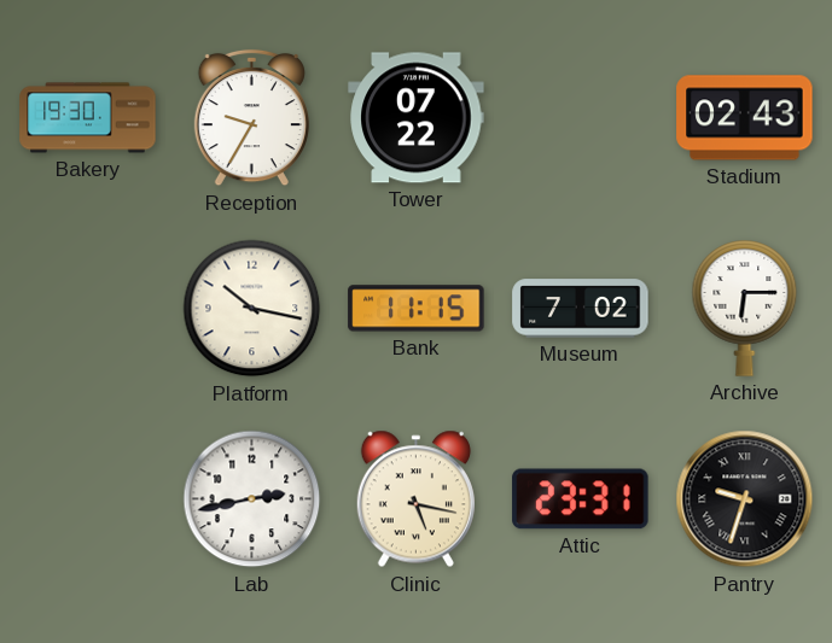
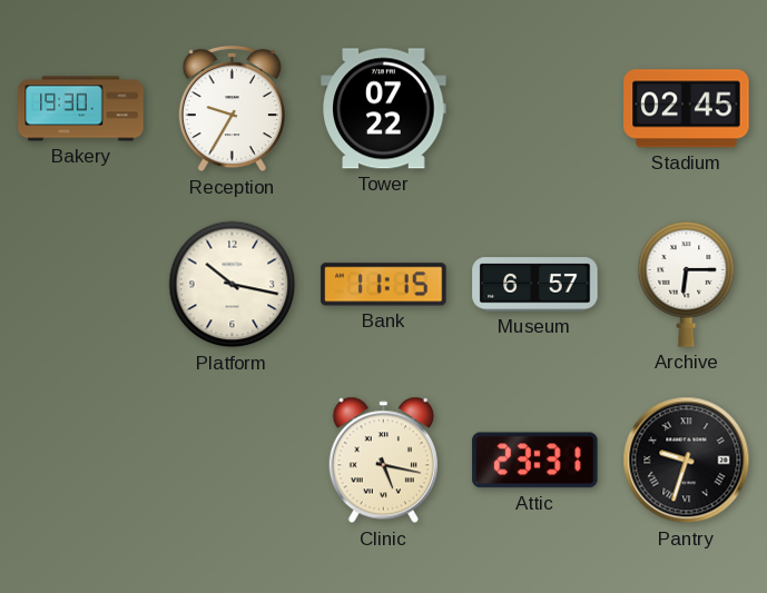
Stadium: 02:43 -> 02:45
Museum: 7:02 -> 6:57
Lab: 2:43 -> none
